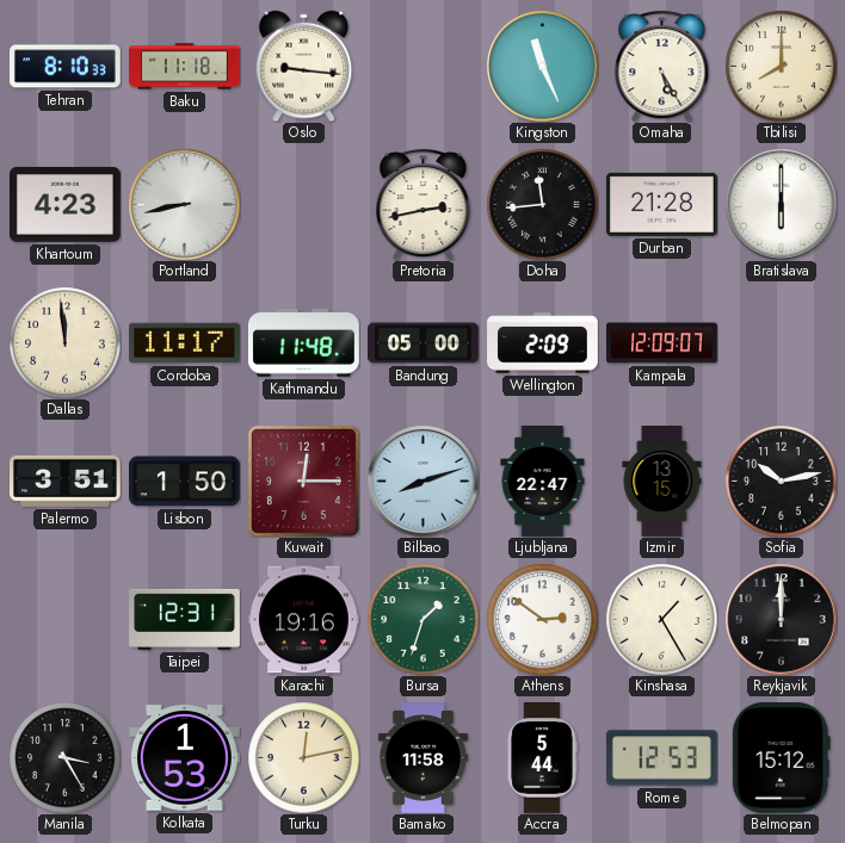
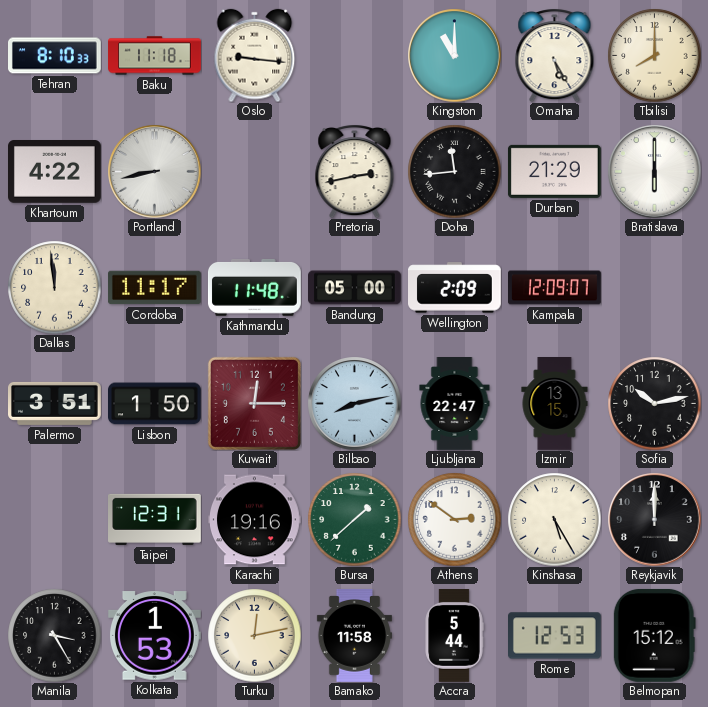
Kingston: 11:26 -> 11:00
Khartoum: 4:23 -> 4:22
Durban: 21:28 -> 21:29
Bilbao: 8:12 -> 8:13
Bursa: 1:33 -> 1:38
Kinshasa: 1:25 -> 5:25
